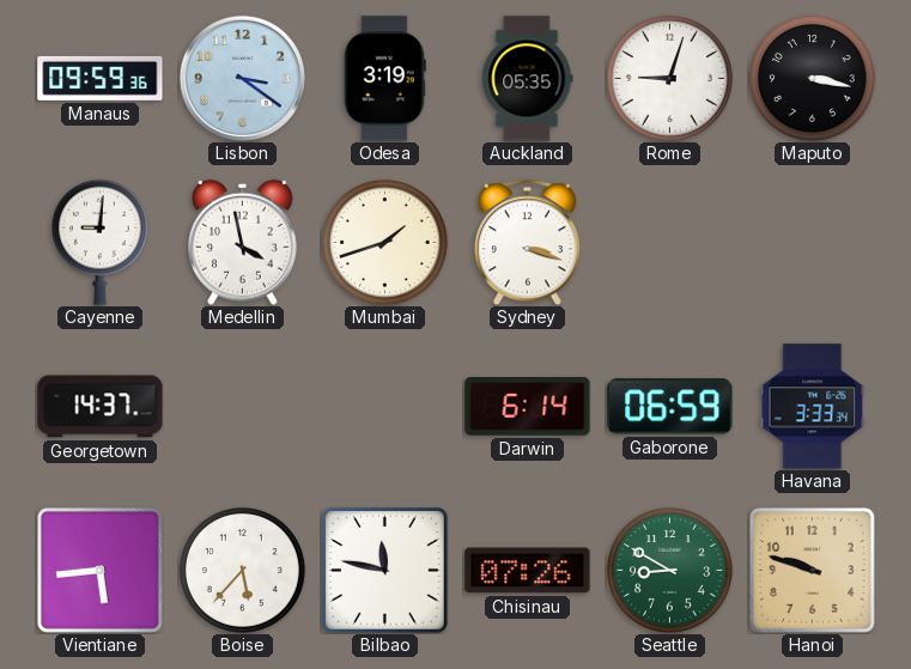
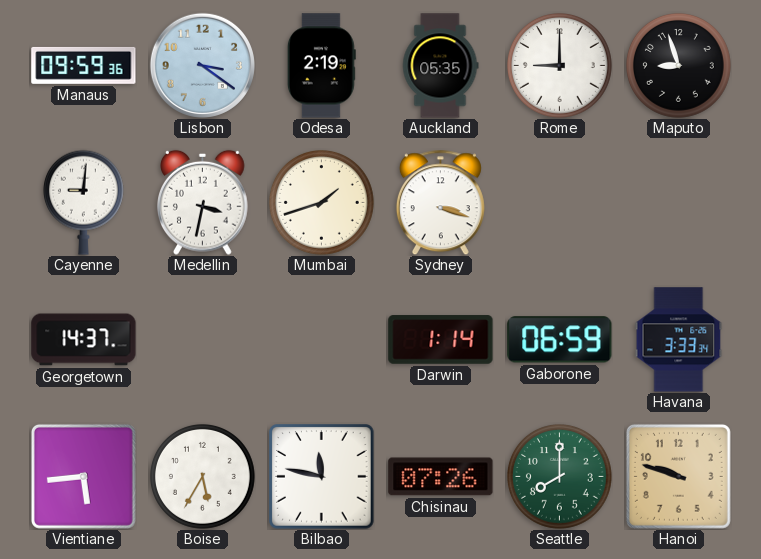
Odesa: 3:19 -> 2:19
Rome: 9:03 -> 9:00
Maputo: 3:17 -> 8:57
Medellin: 3:58 -> 3:32
Darwin: 6:14 -> 1:14
Boise: 5:37 -> 5:35
Seattle: 8:50 -> 8:00
